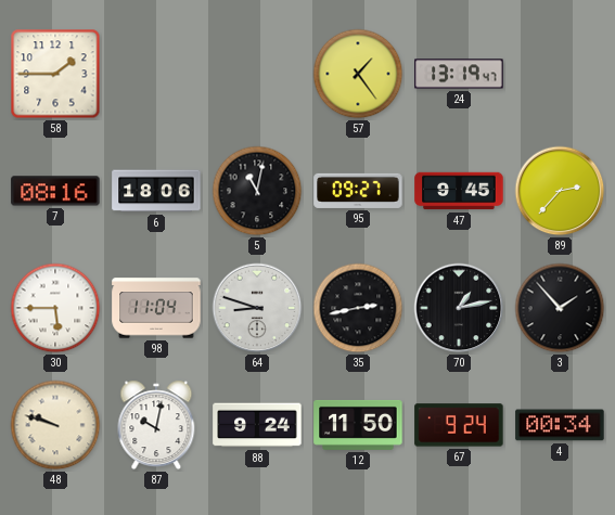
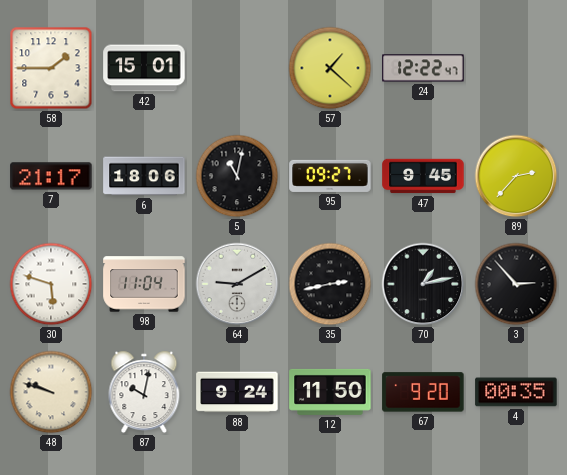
42: none -> 15:01
57: 1:24 -> 1:22
24: 13:19 -> 12:22
7: 08:16 -> 21:17
30: 5:45 -> 5:48
64: 8:48 -> 9:10
3: 1:53 -> 2:53
67: 9:24 -> 9:20
4: 00:34 -> 00:35
